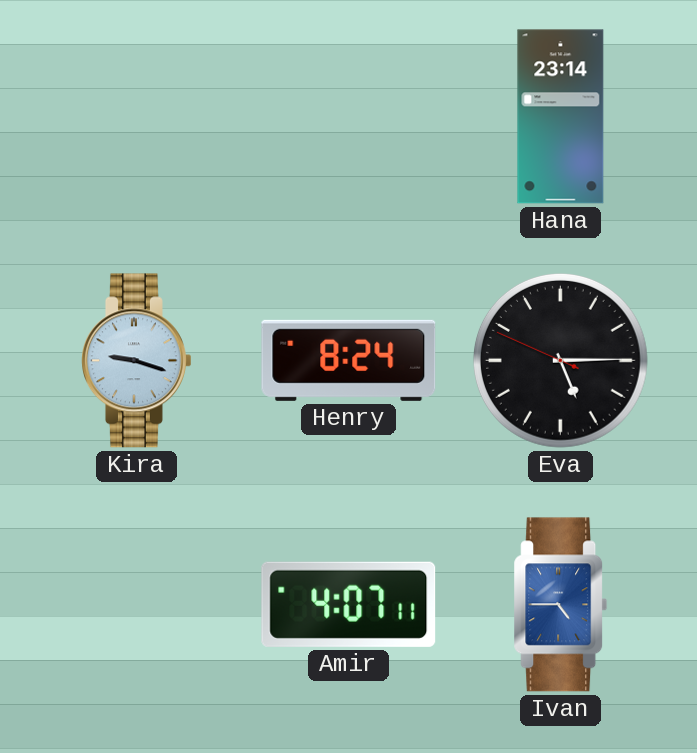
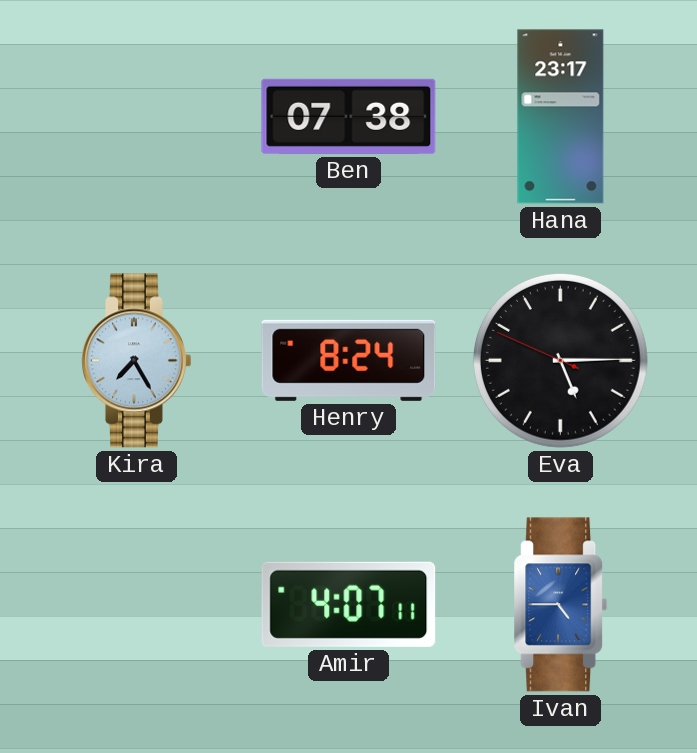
Ben: none -> 07:38
Hana: 23:14 -> 23:17
Kira: 9:18 -> 7:25
